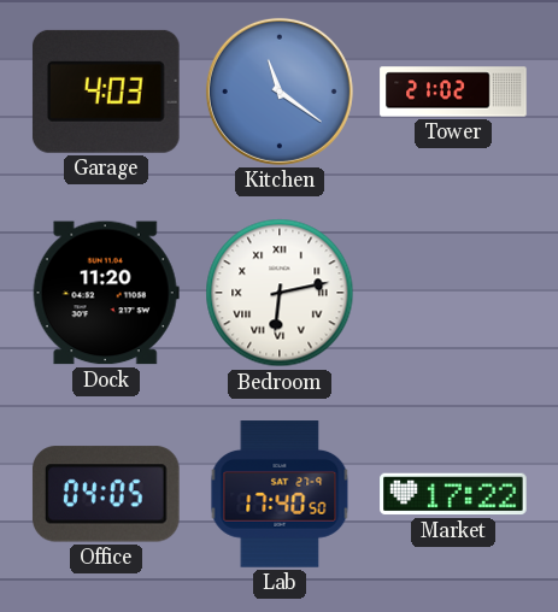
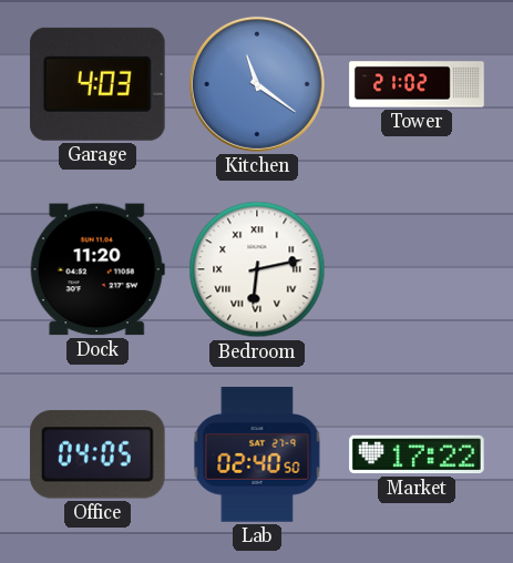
Lab: 17:40 -> 02:40
